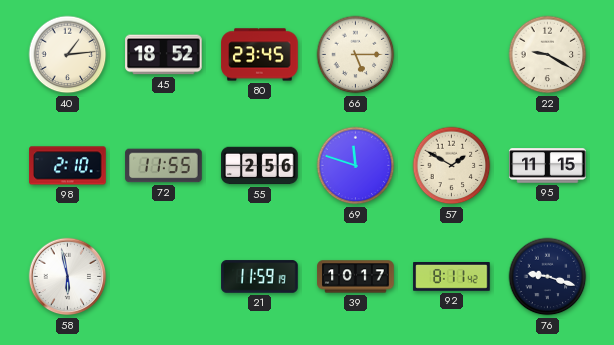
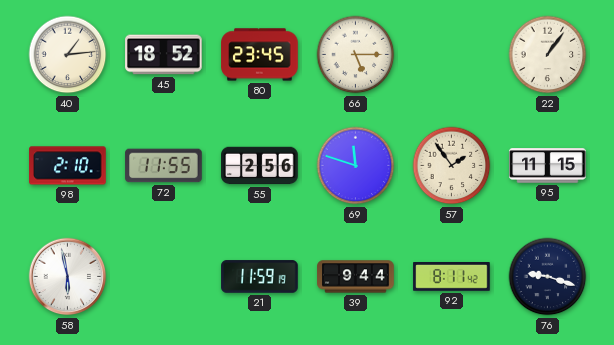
22: 9:20 -> 1:06
57: 1:50 -> 1:54
39: 10:17 -> 9:44
